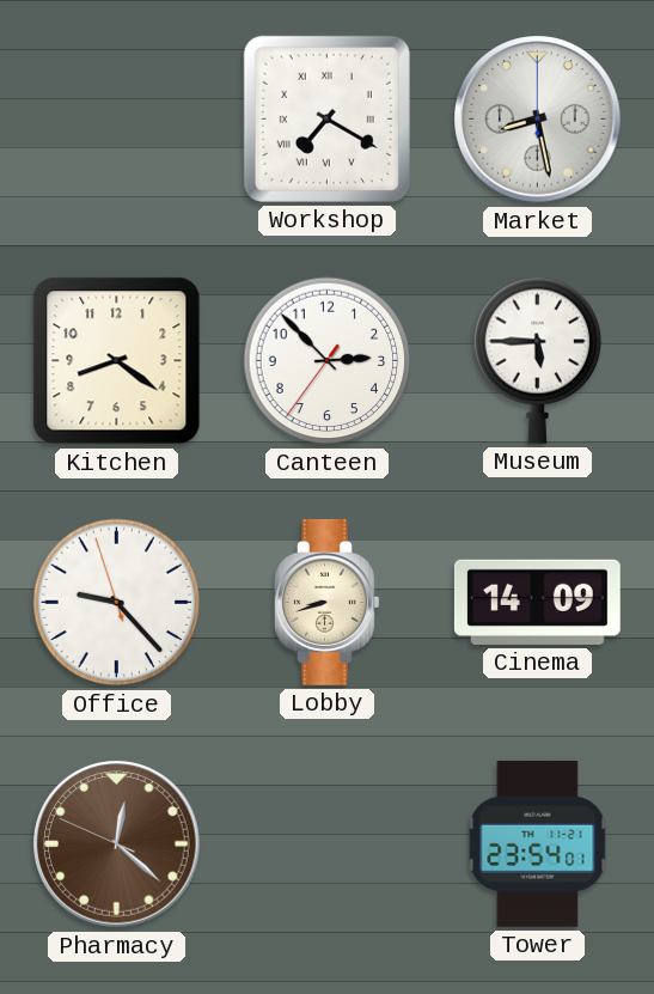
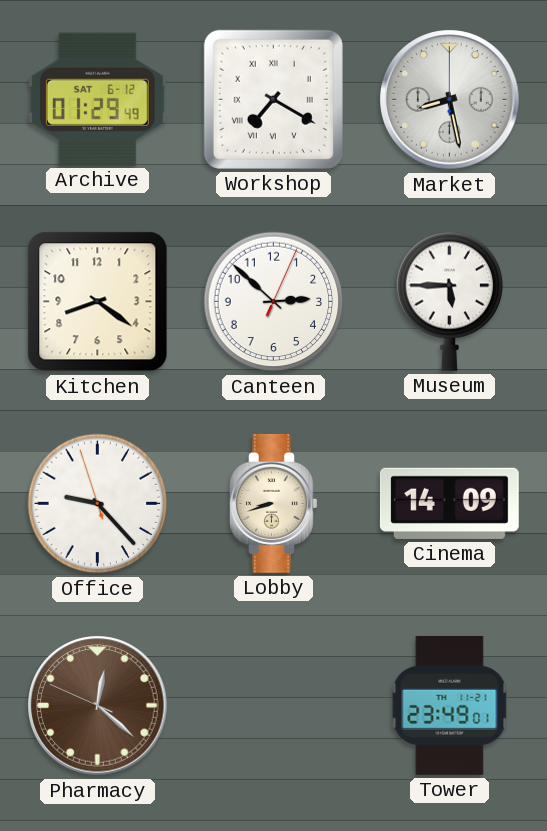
Archive: none -> 01:29
Canteen: 2:52:36 -> 2:52:04
Tower: 23:54 -> 23:49
